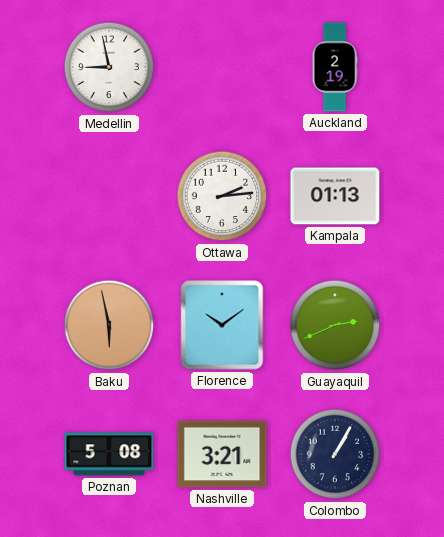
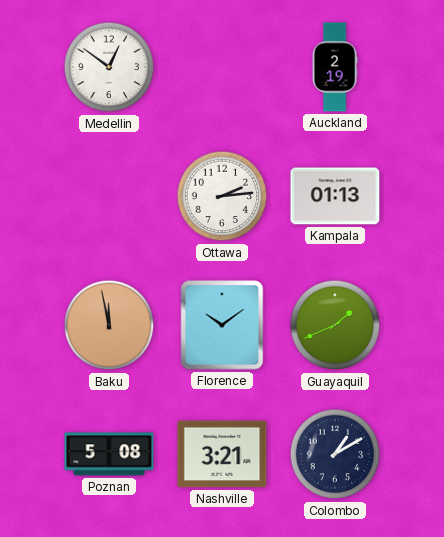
Medellin: 8:58 -> 12:51
Baku: 5:58 -> 11:58
Guayaquil: 2:41 -> 1:41
Colombo: 1:05 -> 1:10
